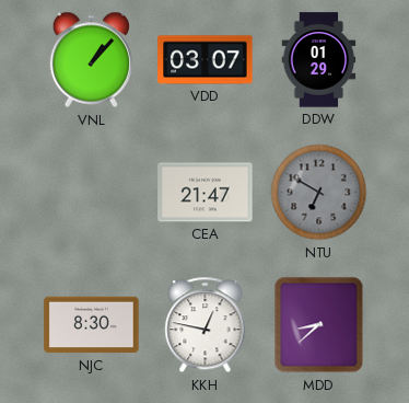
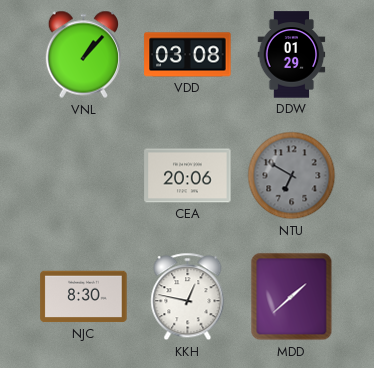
VDD: 03:07 -> 03:08
CEA: 21:47 -> 20:06
MDD: 8:38 -> 1:38
